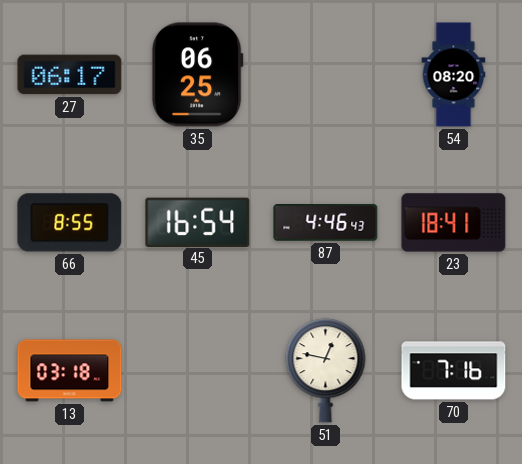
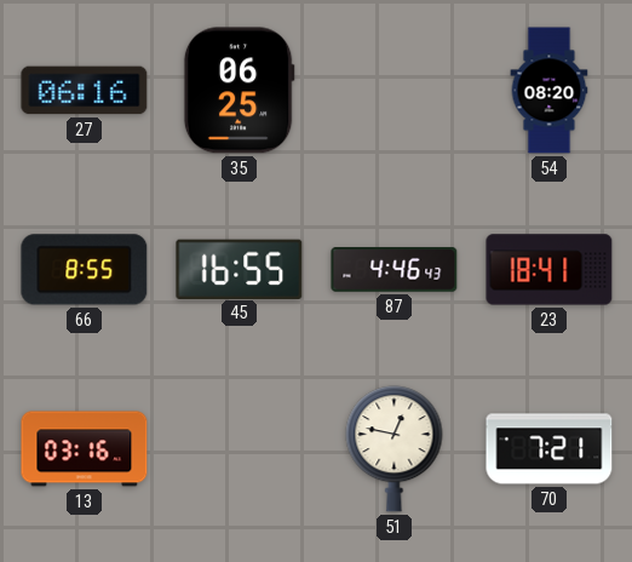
27: 06:17 -> 06:16
45: 16:54 -> 16:55
13: 03:18 -> 03:16
70: 7:16 -> 7:21
